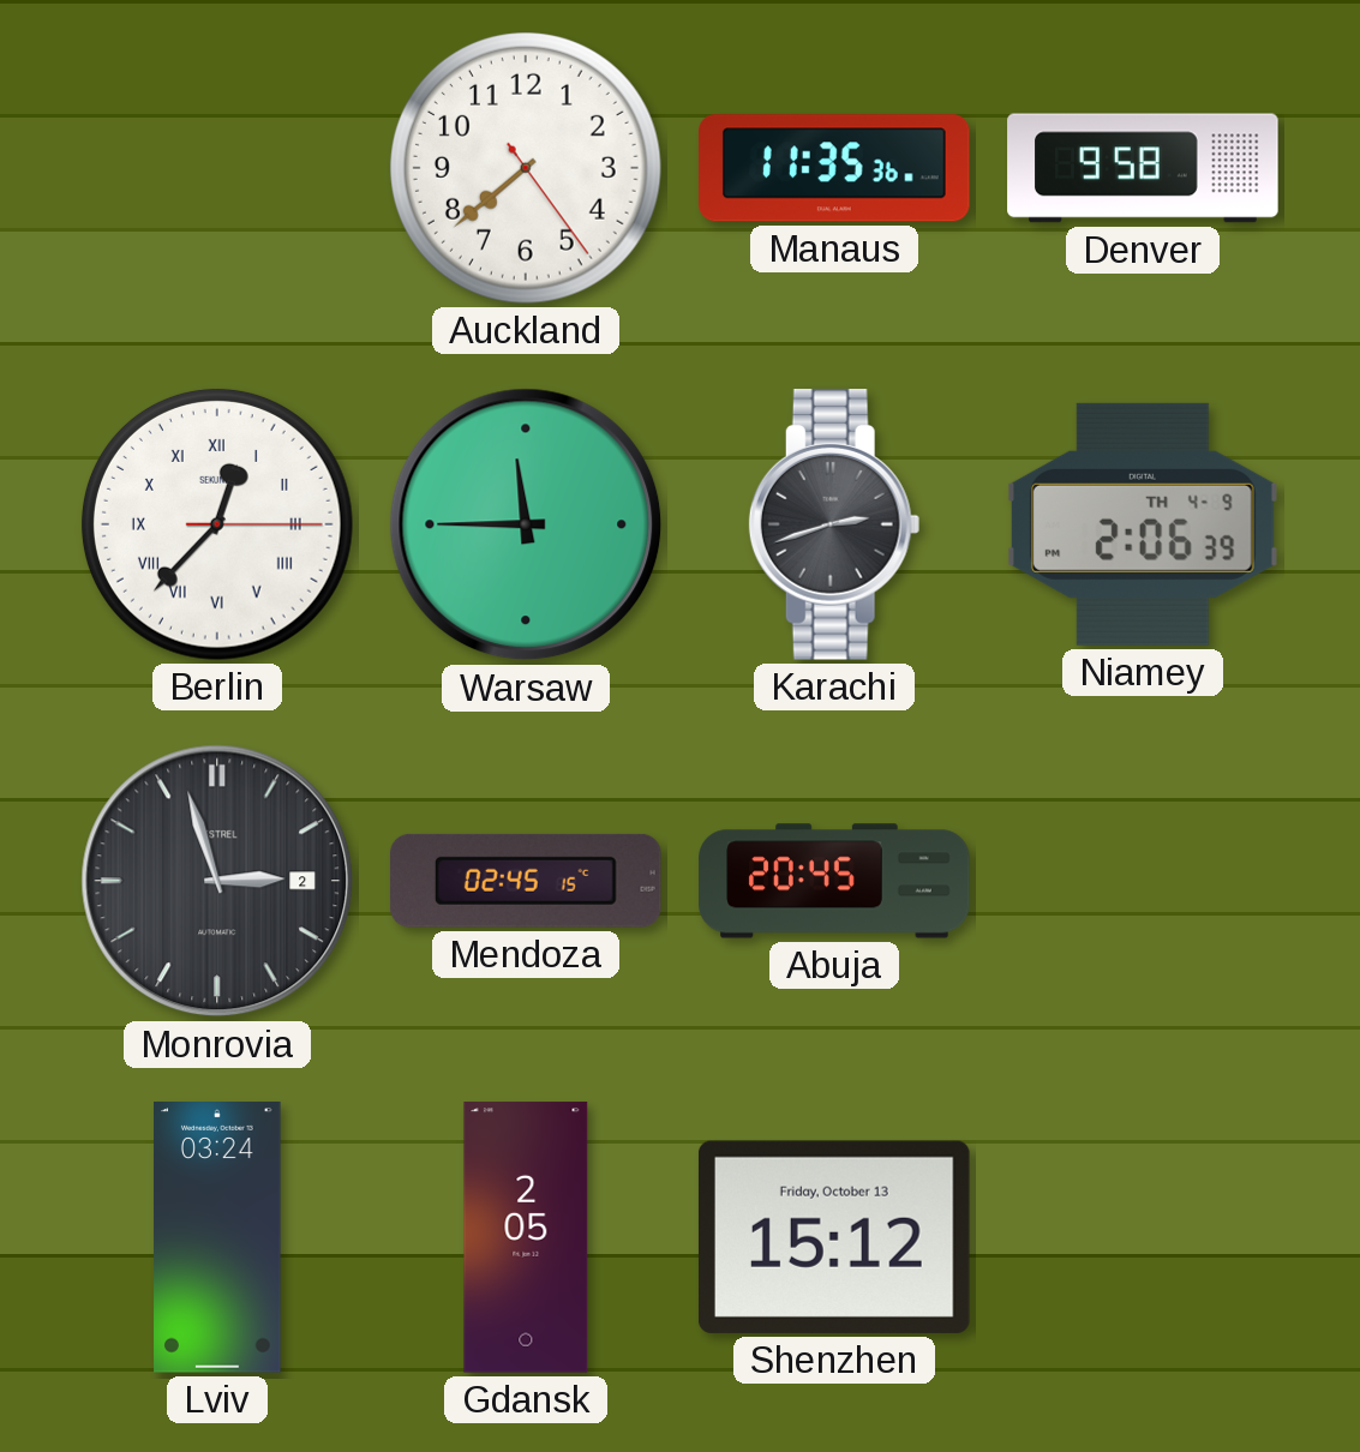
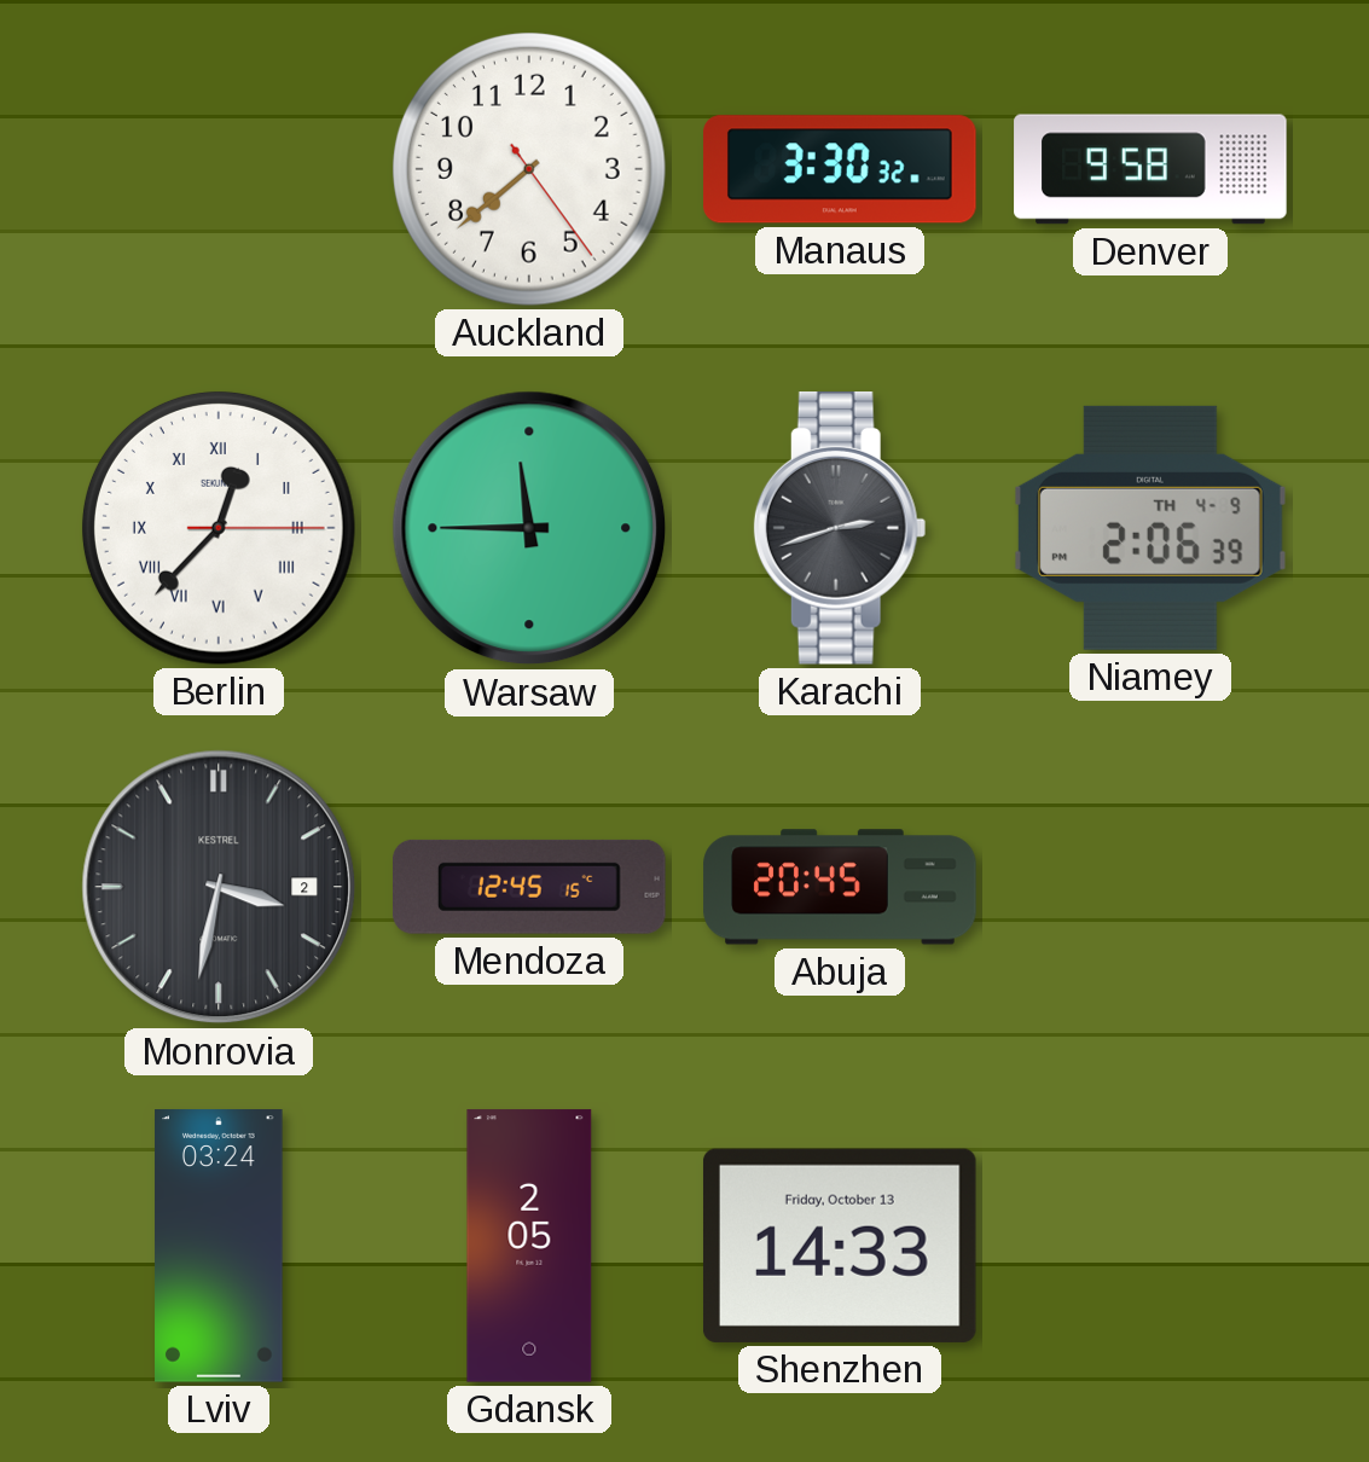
Manaus: 11:35 -> 3:30
Monrovia: 2:57 -> 3:32
Mendoza: 02:45 -> 12:45
Shenzhen: 15:12 -> 14:33
